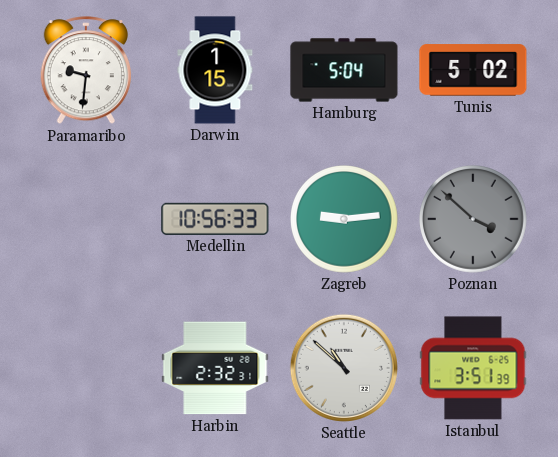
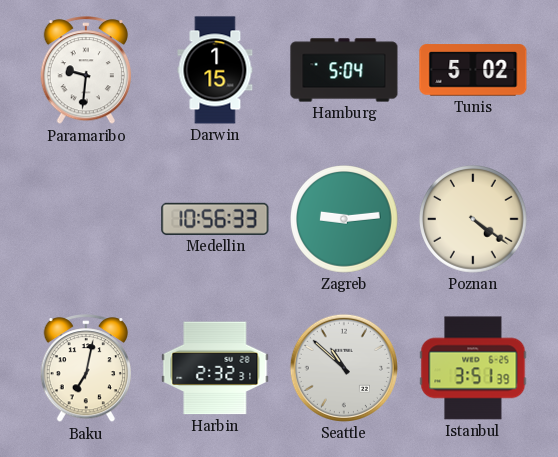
Poznan: 3:52 -> 4:21
Poznan dial: grey -> cream
Baku: none -> 7:02
